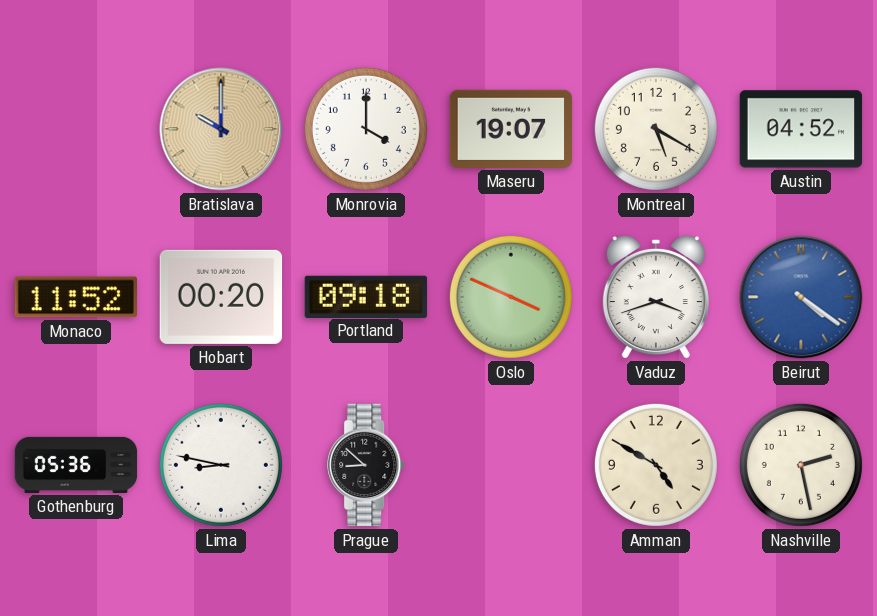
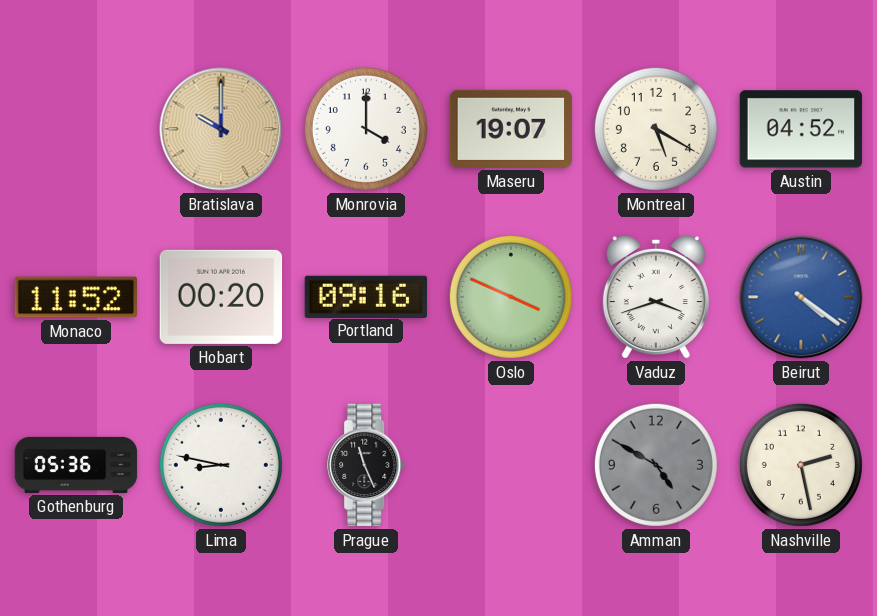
Portland: 09:18 -> 09:16
Prague: 8:52 -> 11:26
Amman dial: cream -> grey
